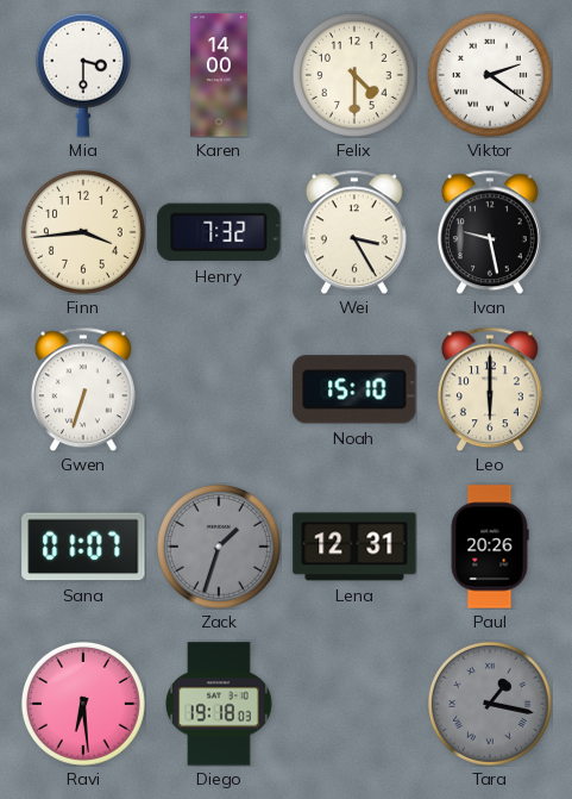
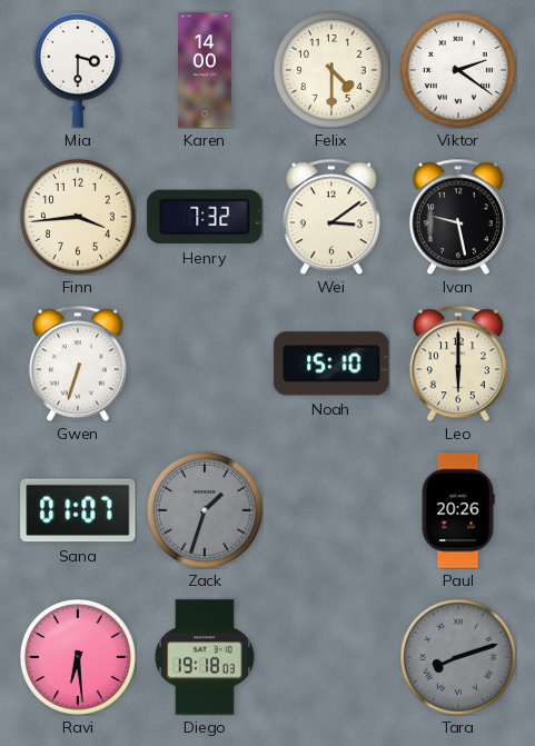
Wei: 3:25 -> 3:09
Lena: 12:31 -> none
Tara: 1:17 -> 8:12
